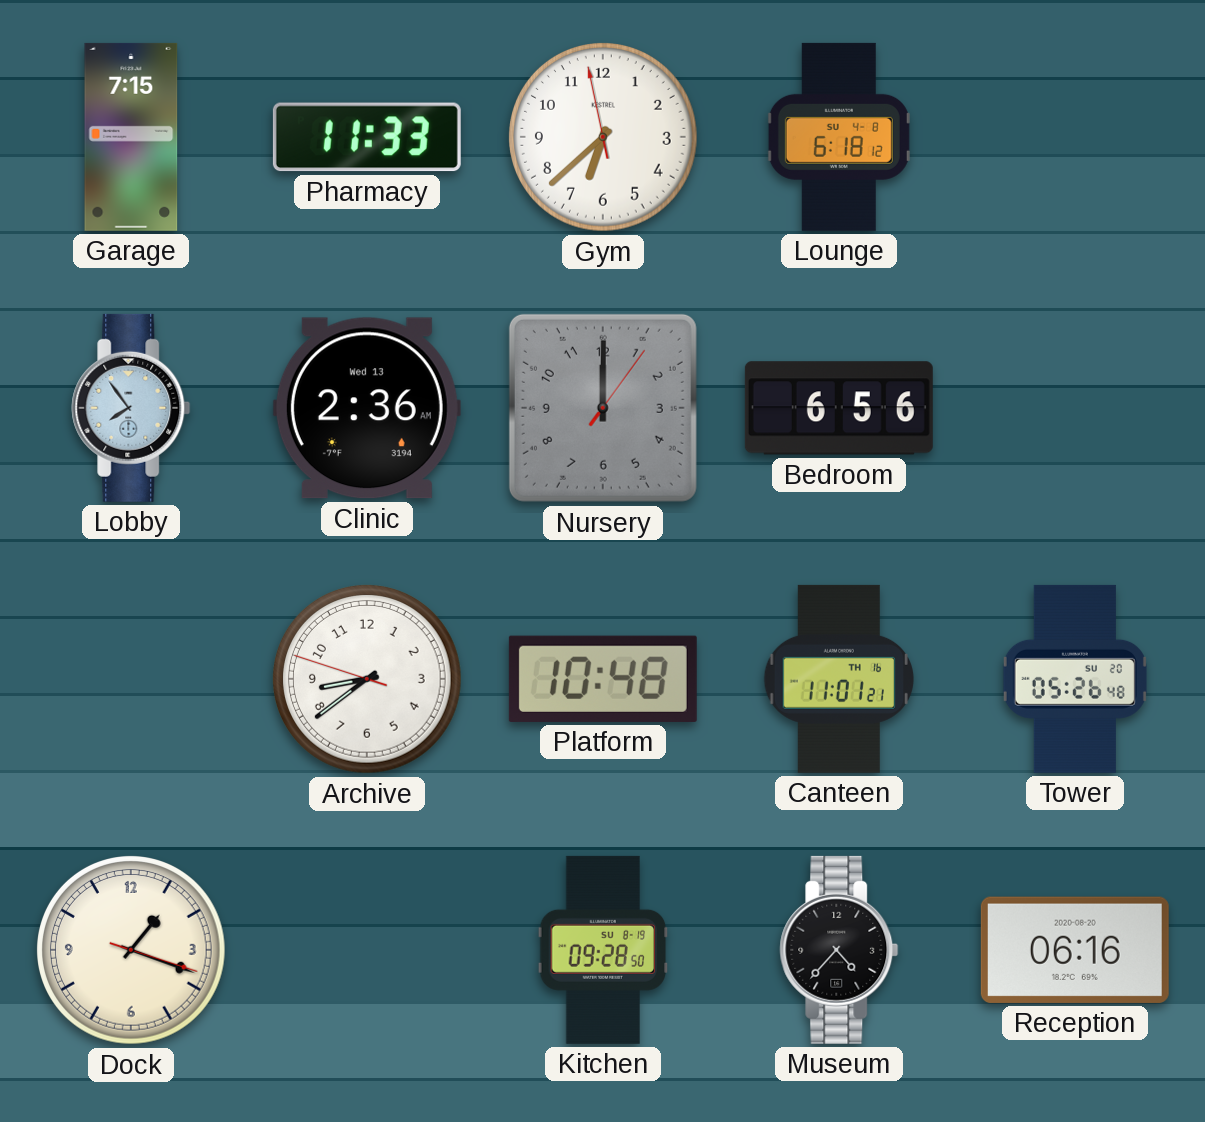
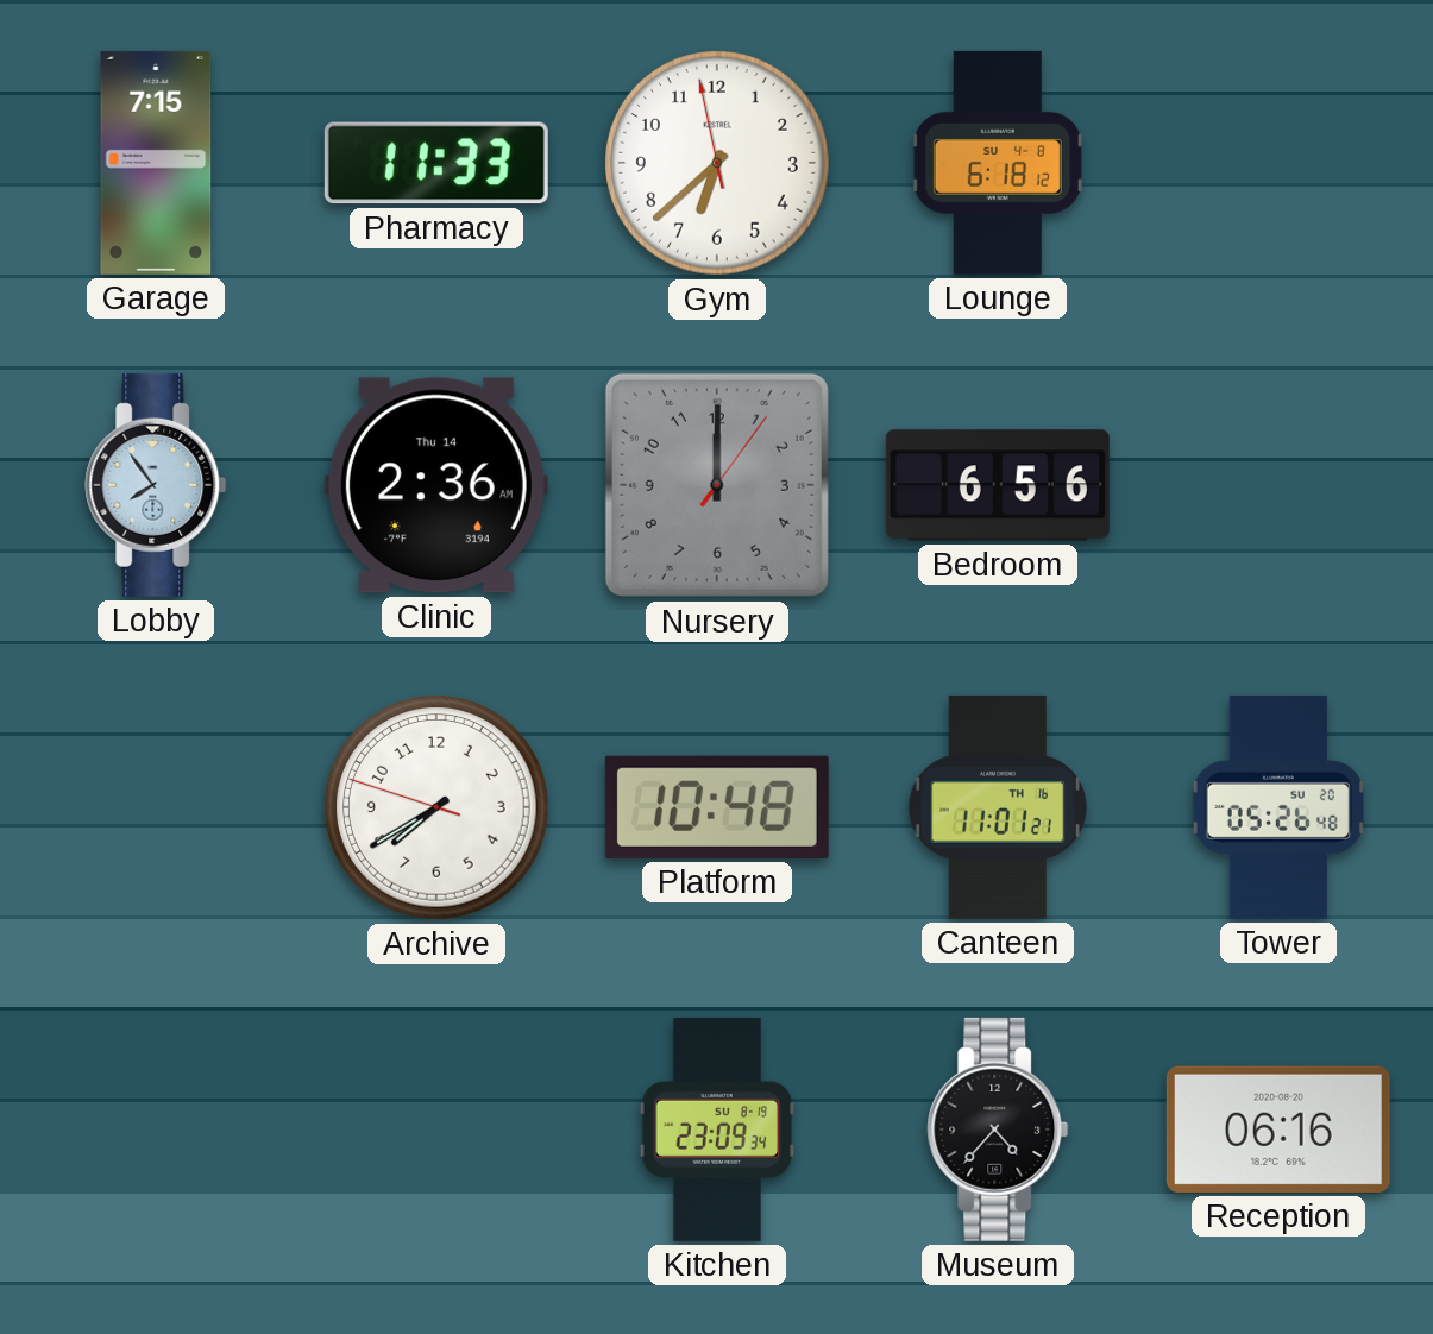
Clinic date: Wed 13 -> Thu 14
Archive: 8:38 -> 7:39
Dock: 1:18 -> none
Kitchen: 09:28 -> 23:09
